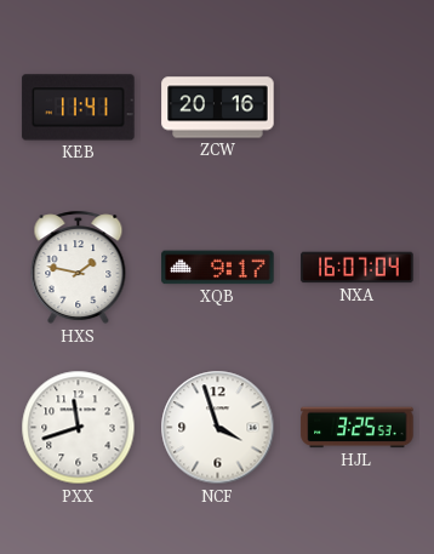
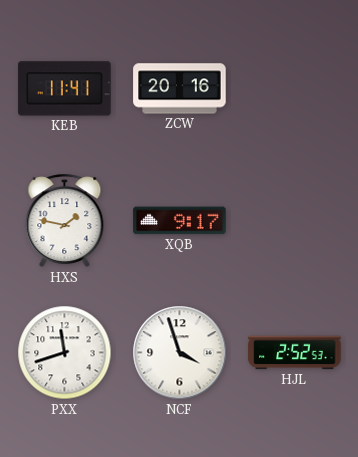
NXA: 16:07 -> none
HJL: 3:25 -> 2:52
